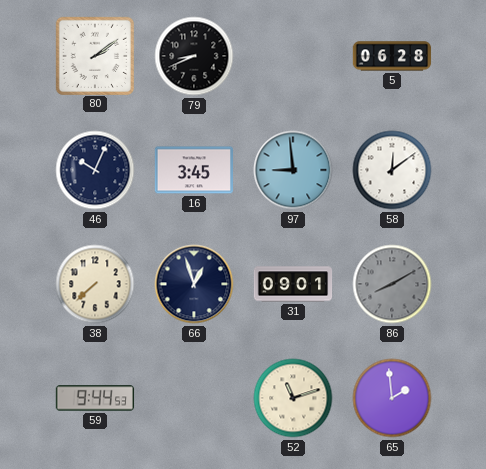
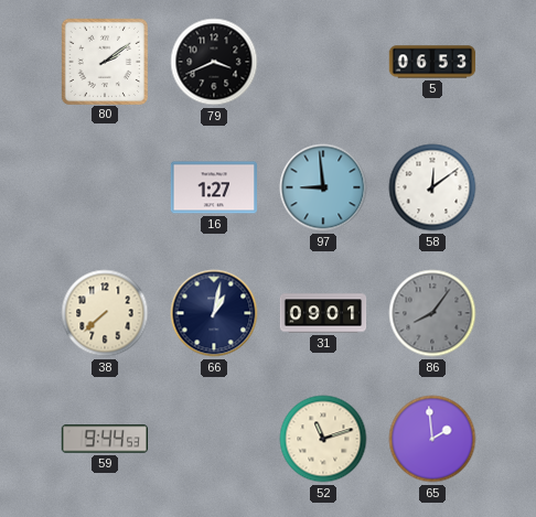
79: 8:41 -> 3:41
5: 06:28 -> 06:53
46: 10:04 -> none
16: 3:45 -> 1:27
66: 12:57 -> 1:02
86: 8:10 -> 8:06
